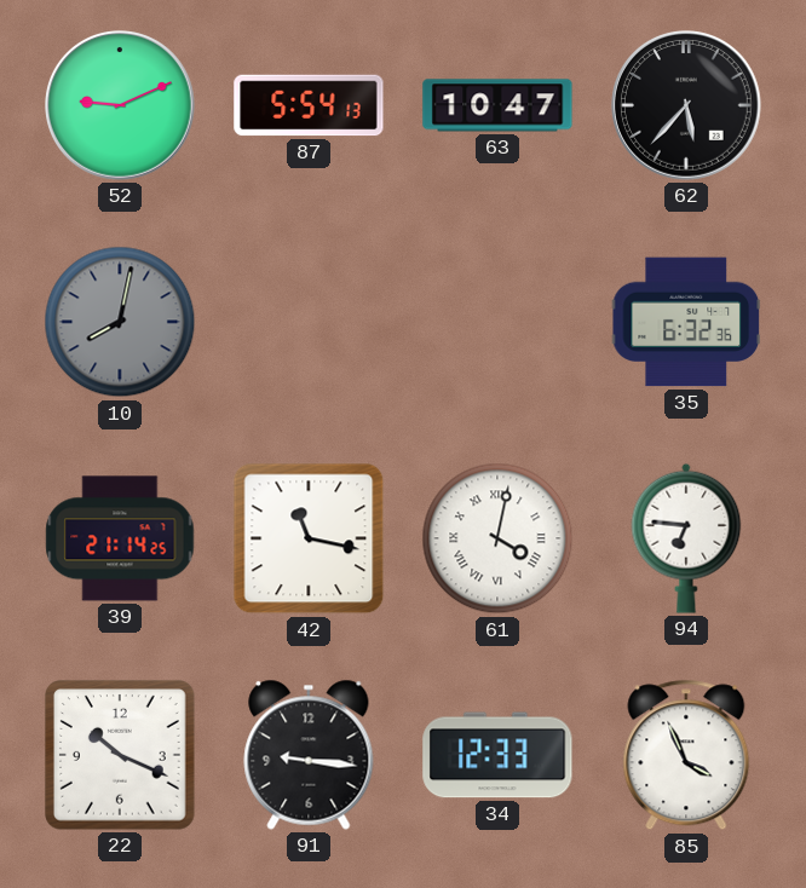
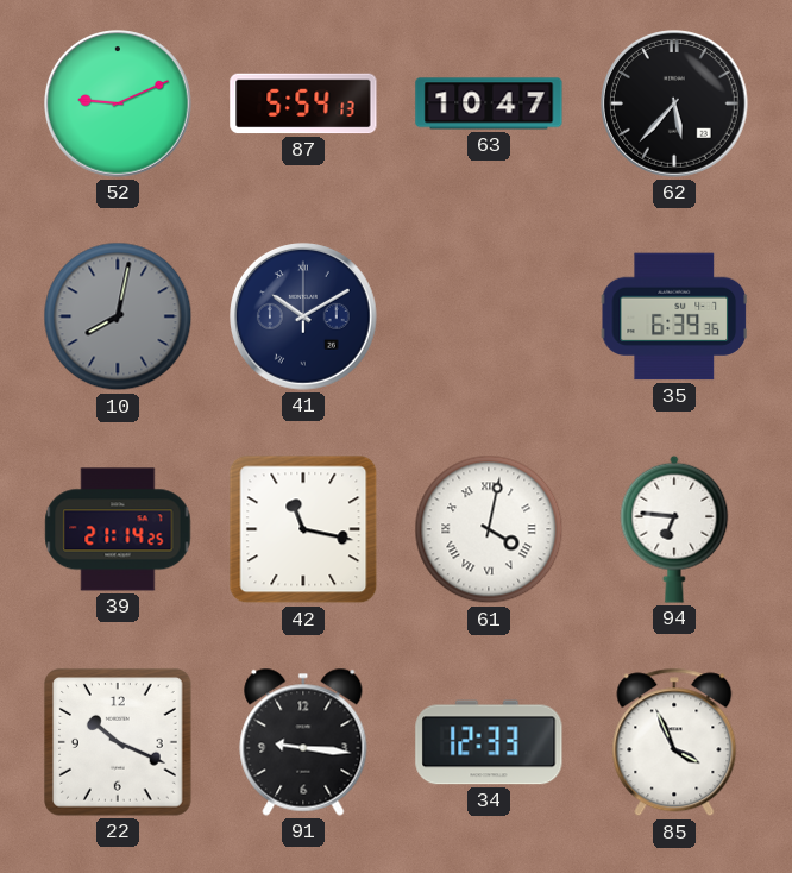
41: none -> 10:10
35: 6:32 -> 6:39
